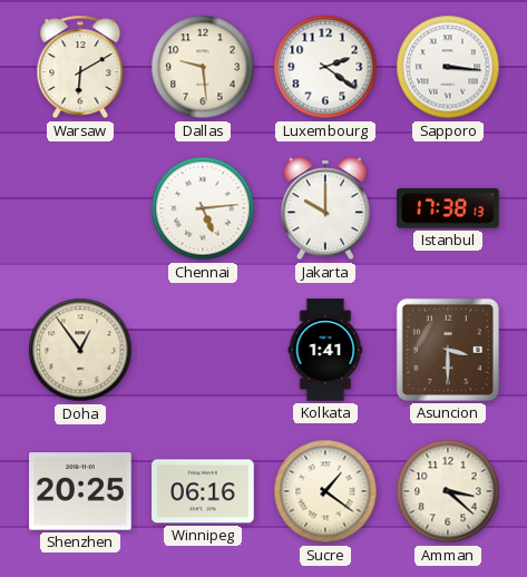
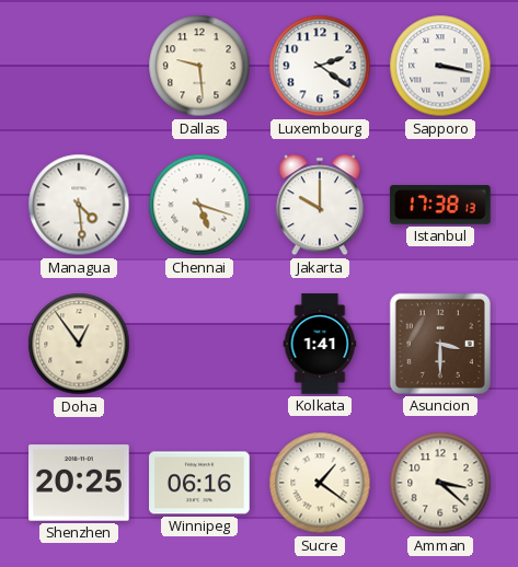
Warsaw: 6:10 -> none
Sapporo: 3:16 -> 3:17
Managua: none -> 4:29
Chennai: 5:14 -> 5:18
